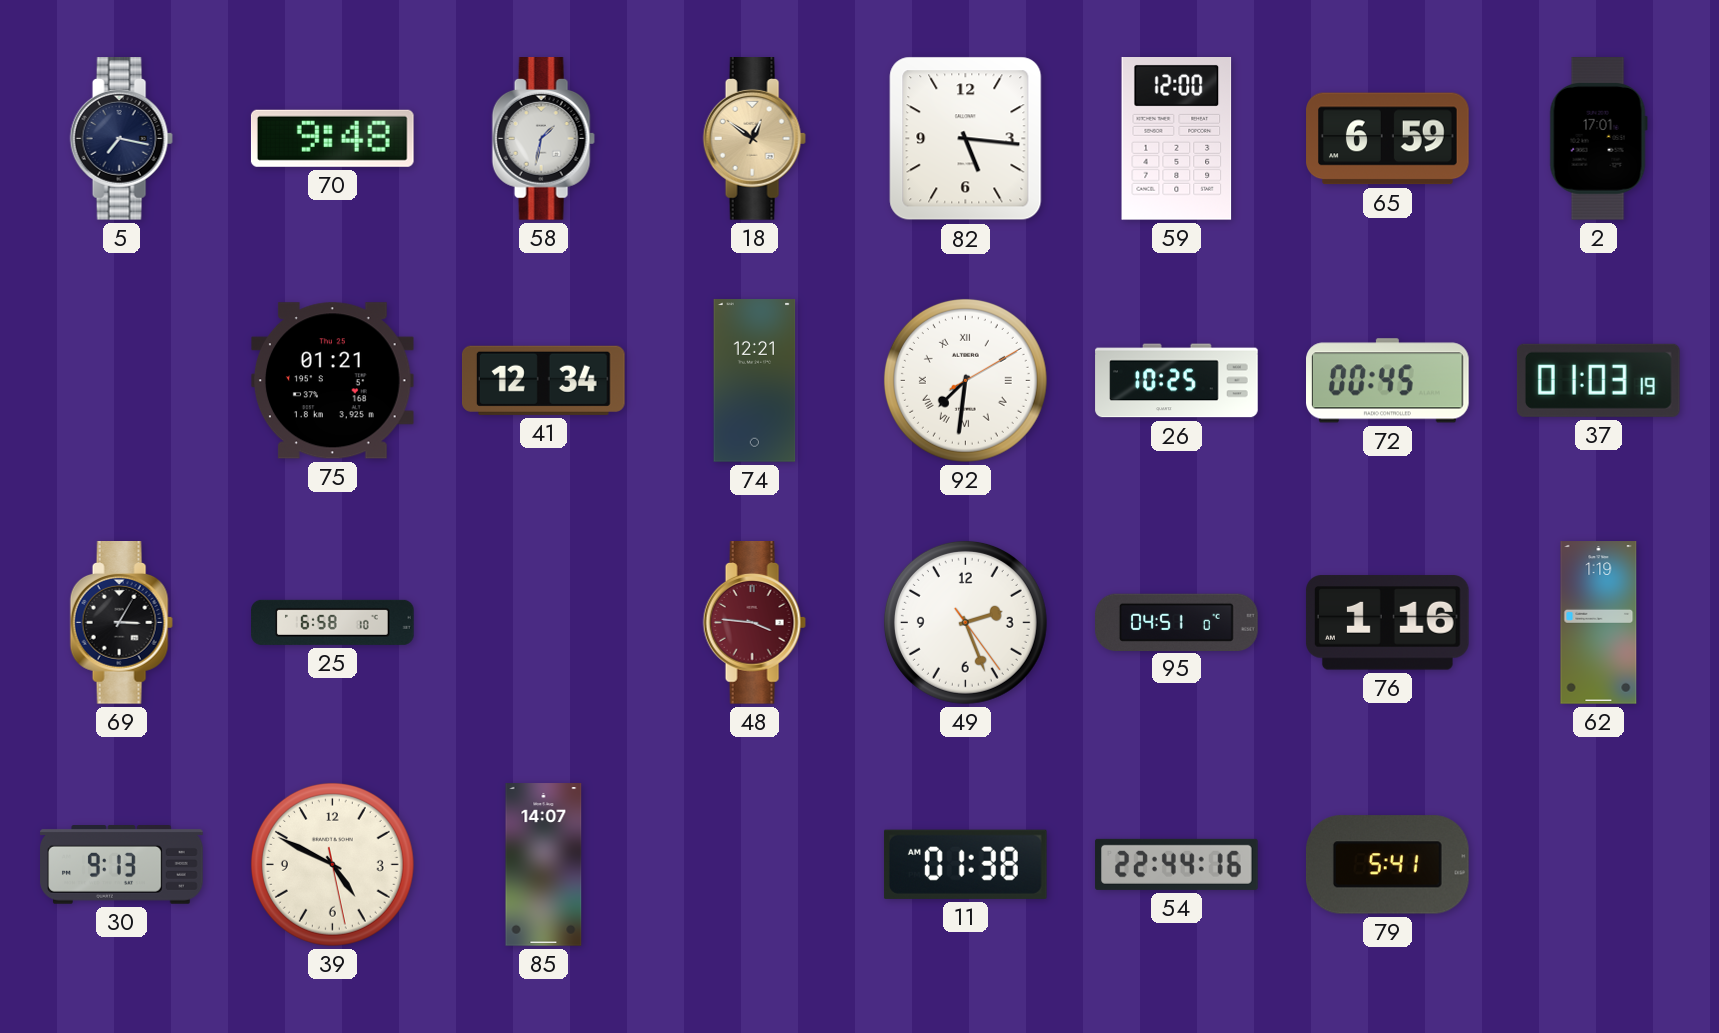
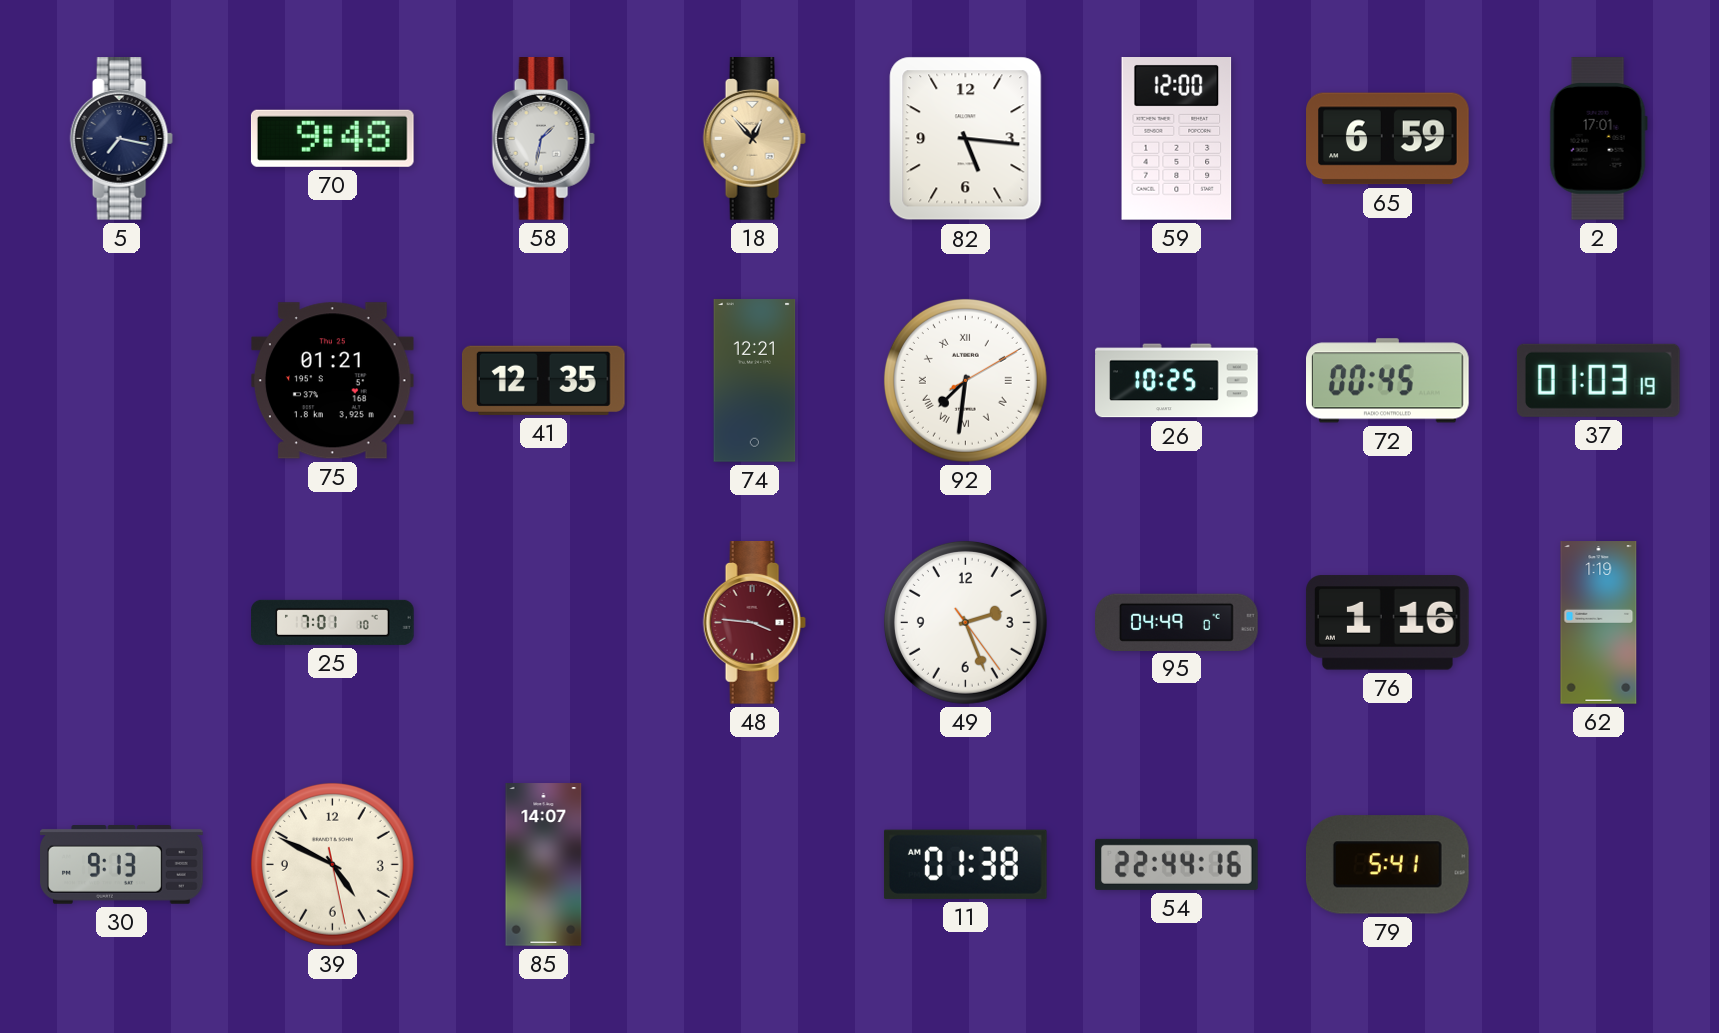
18: 12:51 -> 12:53
41: 12:34 -> 12:35
69: 3:05 -> none
25: 6:58 -> 7:01
95: 04:51 -> 04:49
